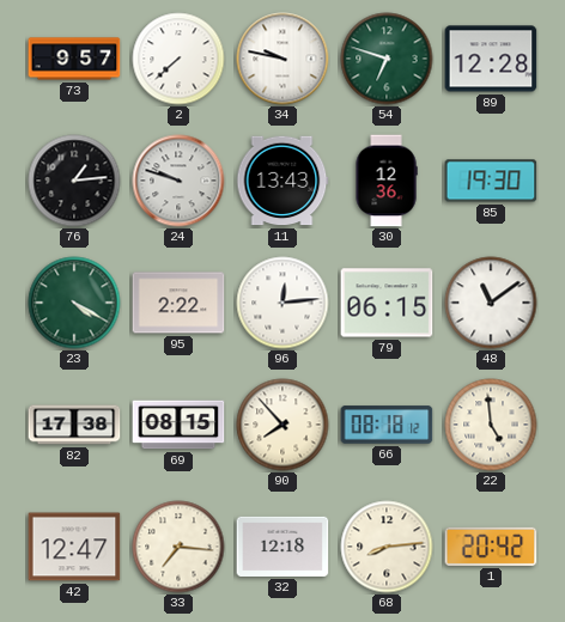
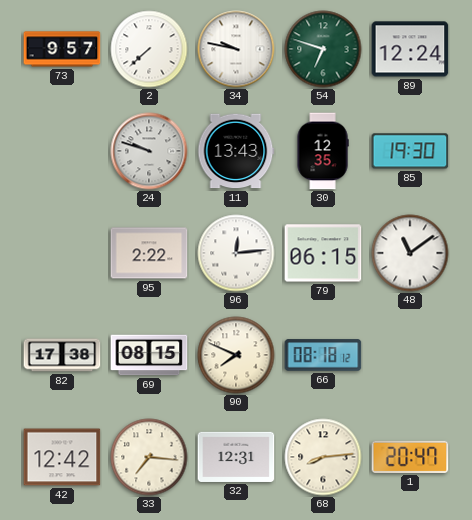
89: 12:28 -> 12:24
76: 1:14 -> none
30: 12:36 -> 12:35
23: 4:20 -> none
90: 7:53 -> 7:49
22: 4:59 -> none
42: 12:47 -> 12:42
32: 12:18 -> 12:31
1: 20:42 -> 20:47
